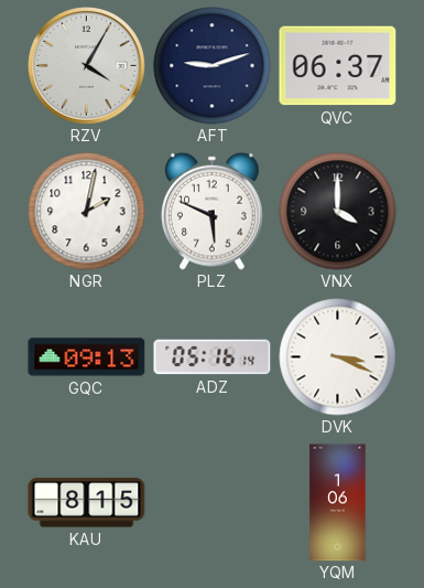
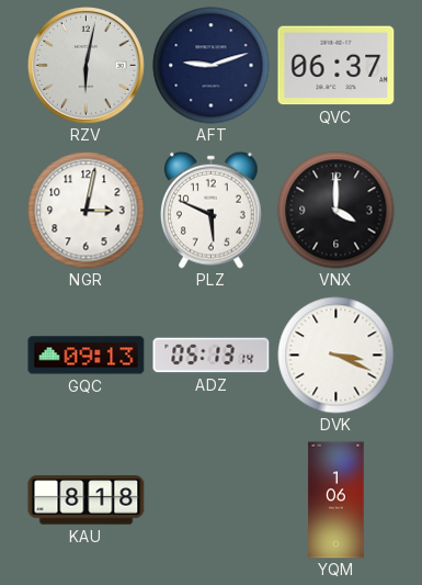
RZV: 4:05 -> 6:02
NGR: 2:02 -> 3:02
ADZ: 05:16 -> 05:13
KAU: 8:15 -> 8:18
